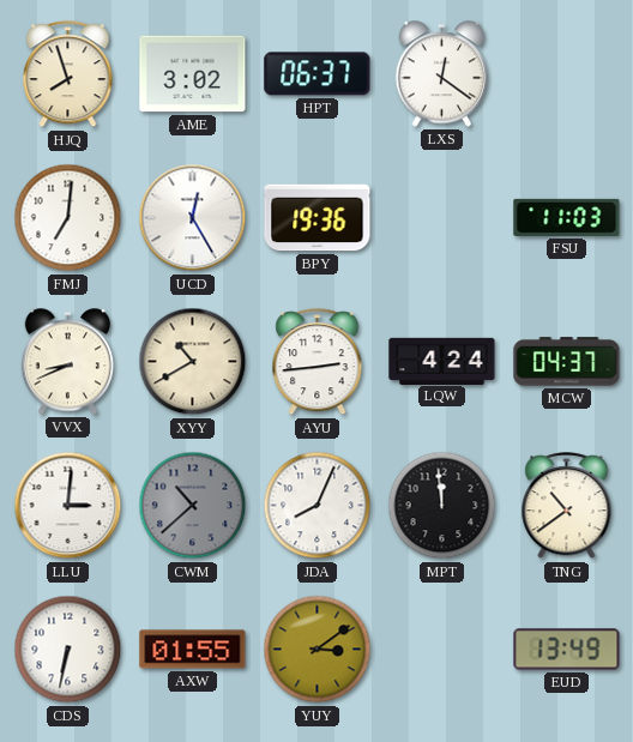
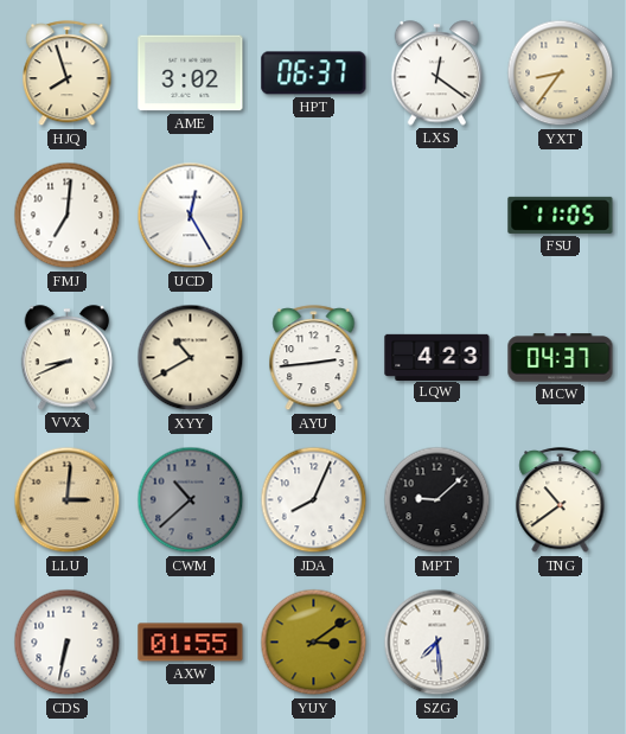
YXT: none -> 8:36
BPY: 19:36 -> none
FSU: 11:03 -> 11:05
LQW: 4:24 -> 4:23
LLU dial: white -> champagne
MPT: 11:59 -> 9:08
SZG: none -> 7:29
EUD: 13:49 -> none
